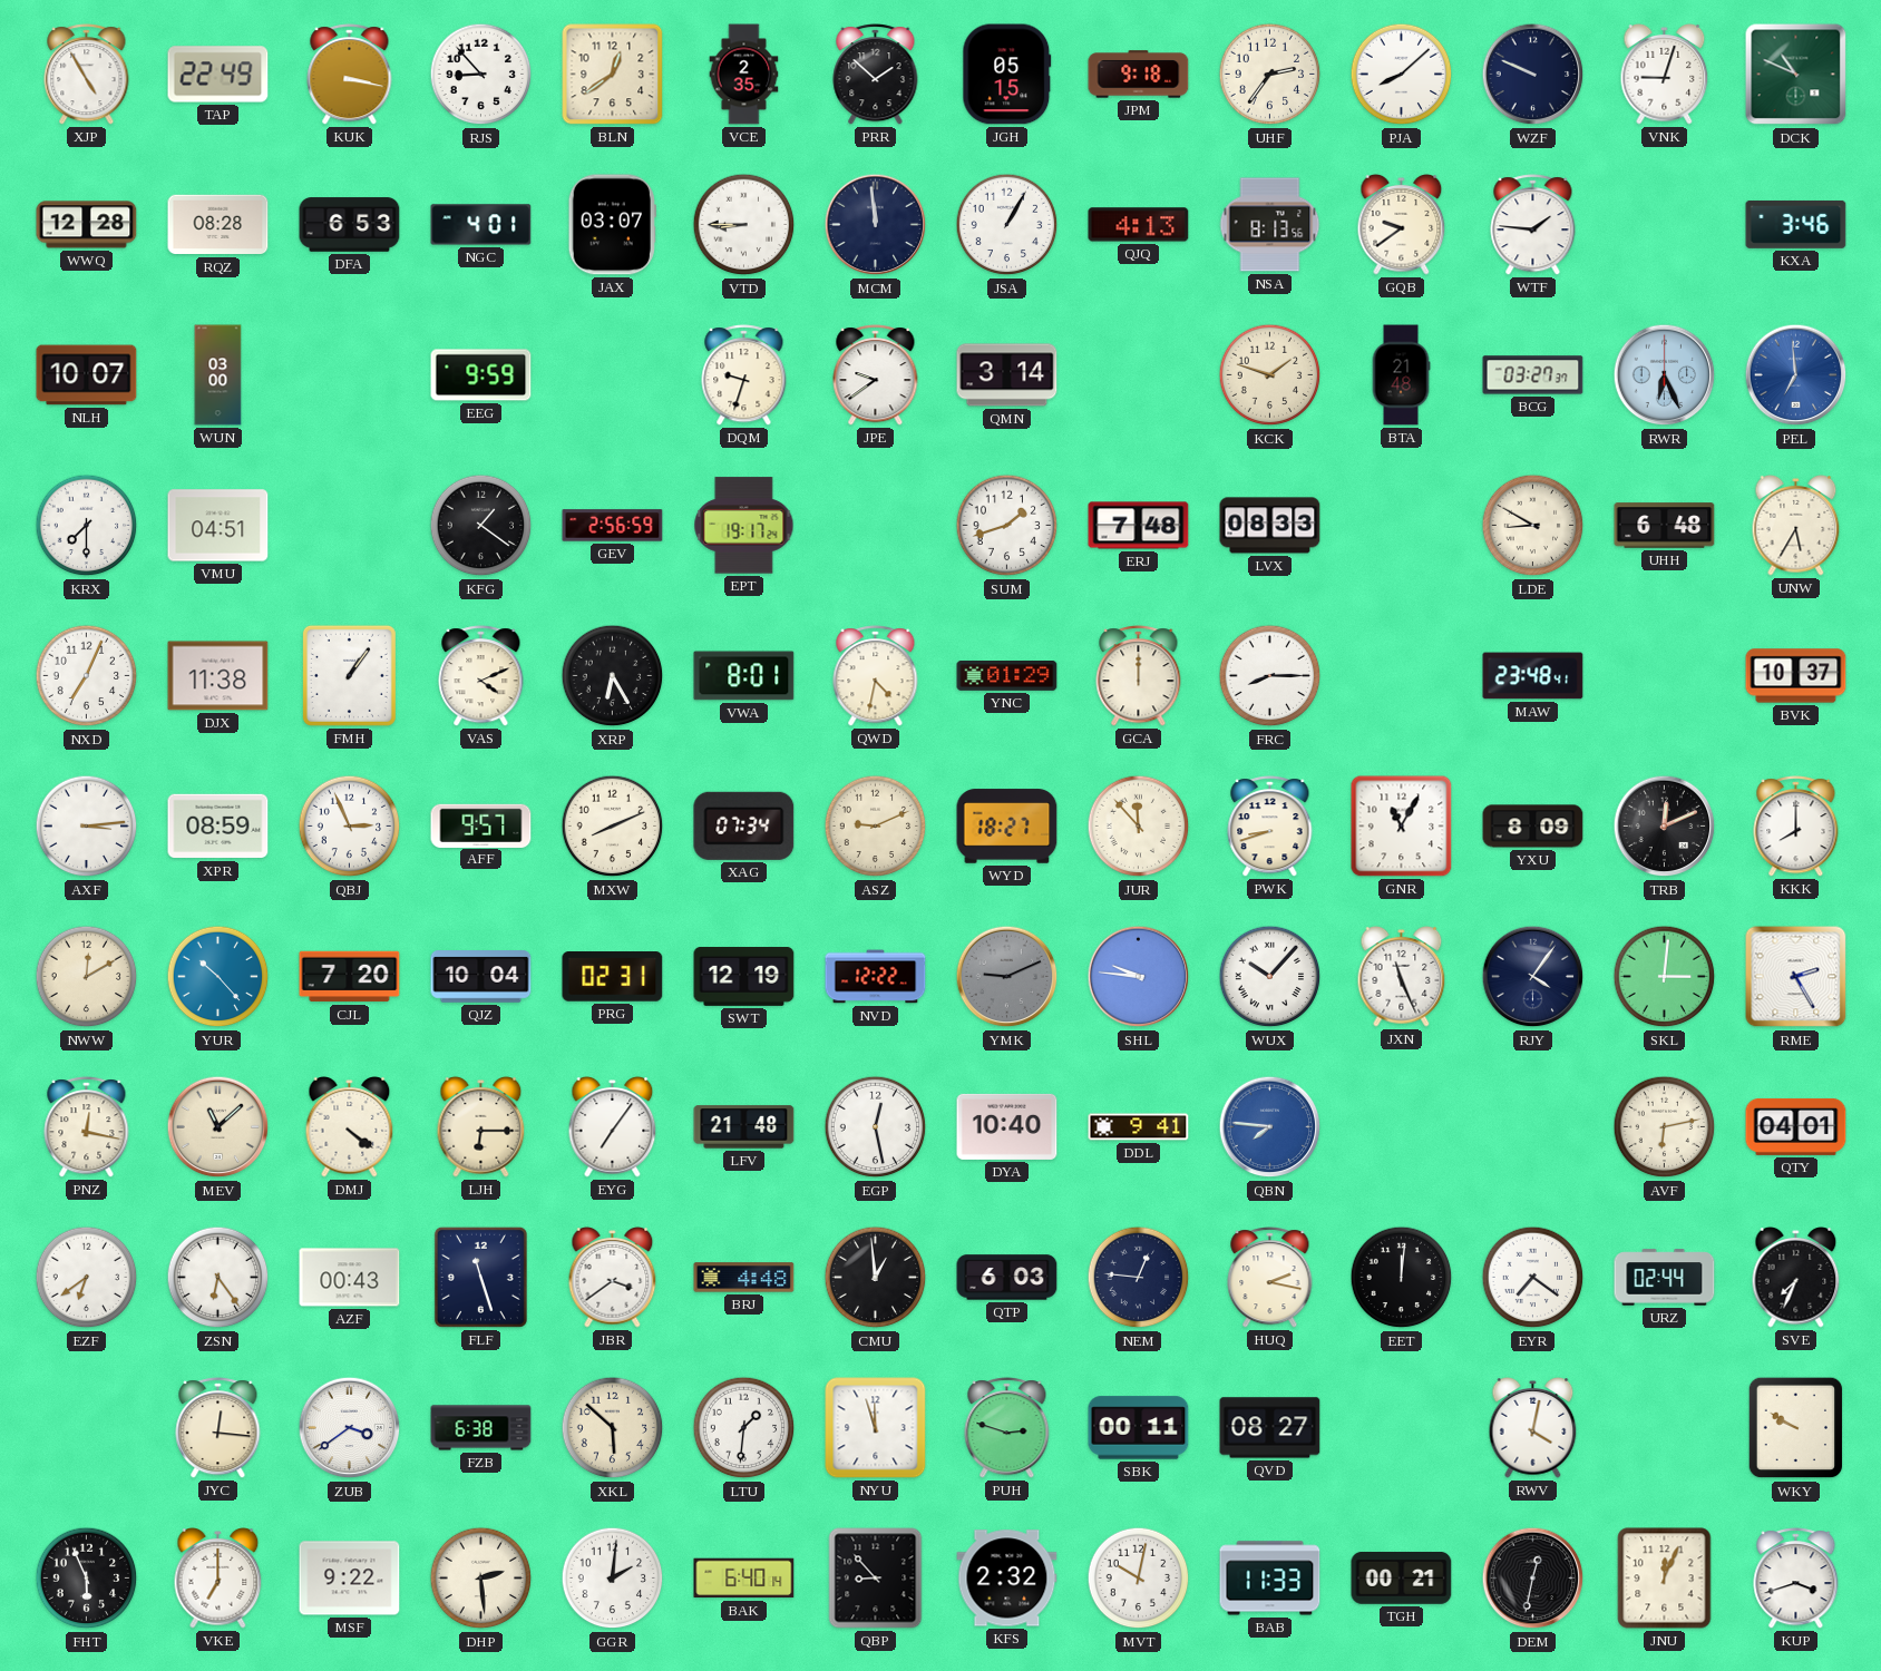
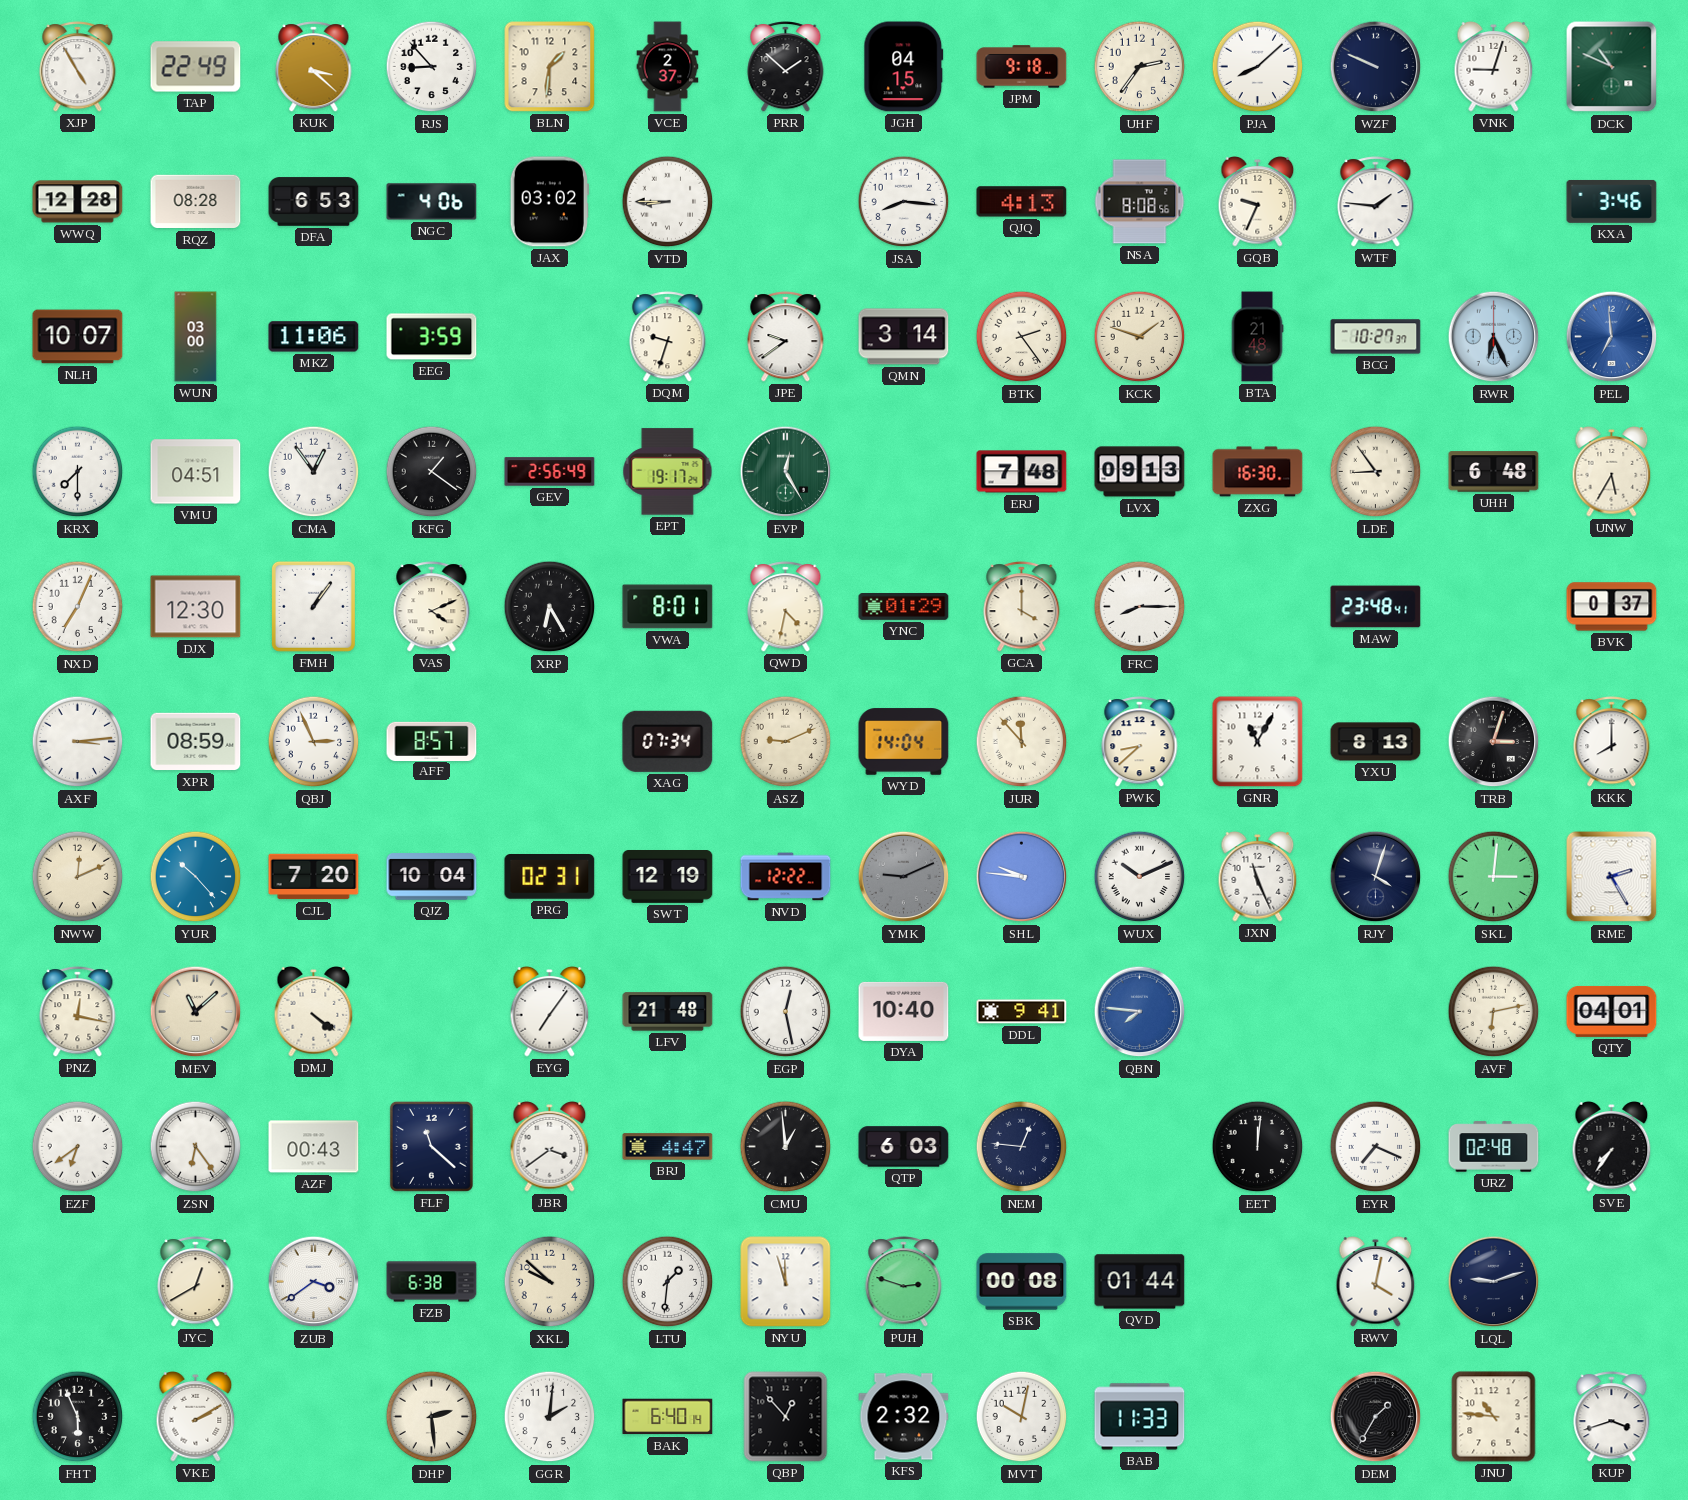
KUK: 3:17 -> 3:22
BLN: 12:39 -> 1:31
VCE: 2:35 -> 2:37
JGH: 05:15 -> 04:15
NGC: 4:01 -> 4:06
JAX: 03:07 -> 03:02
MCM: 11:59 -> none
JSA: 1:05 -> 8:16
NSA: 8:13 -> 8:08
GQB: 9:39 -> 9:34
MKZ: none -> 11:06
EEG: 9:59 -> 3:59
BTK: none -> 2:24
BCG: 03:27 -> 10:27
CMA: none -> 12:54
GEV: 2:56:59 -> 2:56:49
EVP: none -> 12:25
SUM: 1:42 -> none
LVX: 08:33 -> 09:13
ZXG: none -> 16:30
LDE: 8:50 -> 8:54
DJX: 11:38 -> 12:30
GCA: 12:00 -> 4:00
BVK: 10:37 -> 0:37
AFF: 9:57 -> 8:57
MXW: 8:11 -> none
WYD: 18:27 -> 14:04
PWK: 8:42 -> 8:38
YXU: 8:09 -> 8:13
TRB: 12:11 -> 3:03
NWW: 12:10 -> 12:11
WUX: 10:07 -> 10:11
RJY: 4:06 -> 4:03
LJH: 6:15 -> none
FLF: 11:27 -> 11:22
BRJ: 4:48 -> 4:47
HUQ: 2:17 -> none
EYR: 7:21 -> 7:19
URZ: 02:44 -> 02:48
SVE: 7:34 -> 7:36
JYC: 12:16 -> 12:40
XKL: 5:52 -> 9:52
SBK: 00:11 -> 00:08
QVD: 08:27 -> 01:44
LQL: none -> 9:12
WKY: 9:50 -> none
VKE: 7:00 -> 2:10
MSF: 9:22 -> none
QBP: 8:53 -> 12:53
TGH: 00:21 -> none
DEM: 12:32 -> 1:35
JNU: 12:04 -> 10:46
